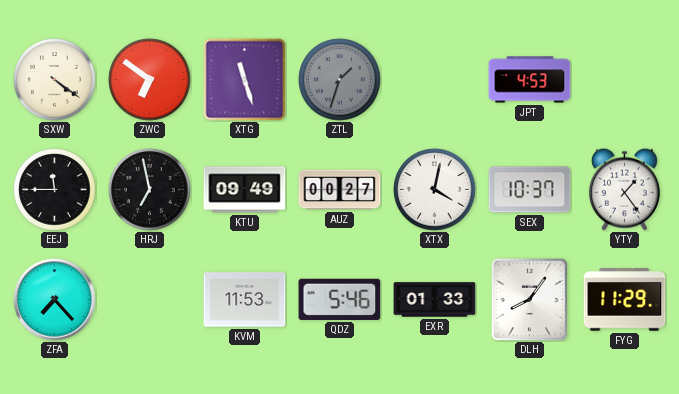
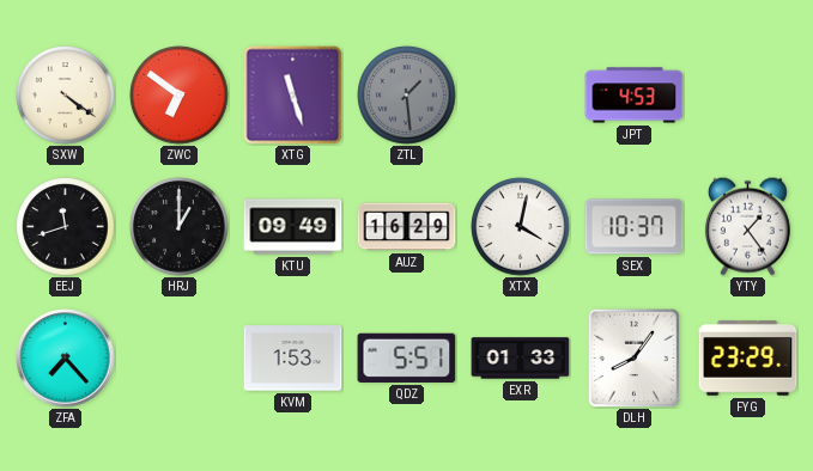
ZTL: 1:33 -> 1:29
EEJ: 11:45 -> 11:42
HRJ: 6:58 -> 1:00
AUZ: 00:27 -> 16:29
KVM: 11:53 -> 1:53
QDZ: 5:46 -> 5:51
FYG: 11:29 -> 23:29
